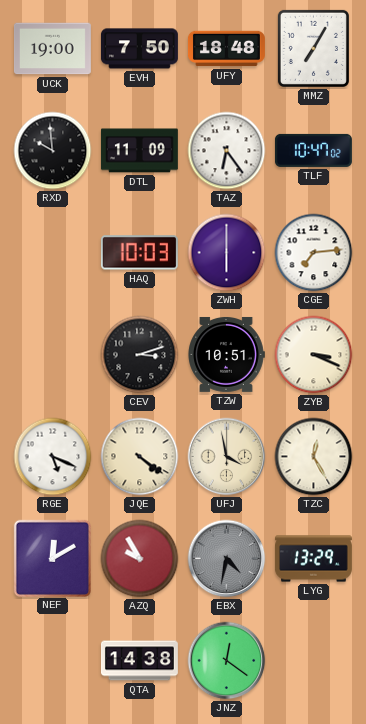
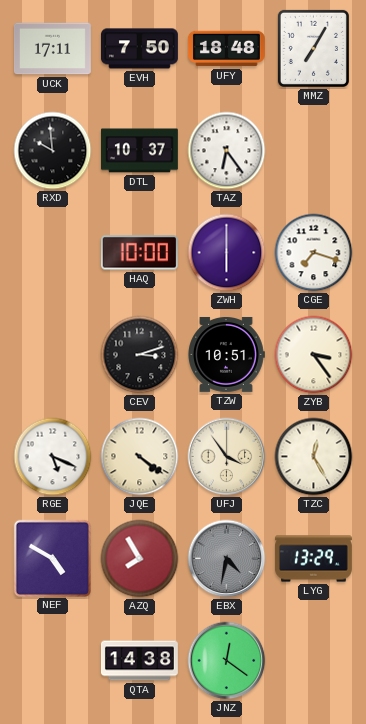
UCK: 19:00 -> 17:11
DTL: 11:09 -> 10:37
TLF: 10:47 -> none
HAQ: 10:03 -> 10:00
CGE: 7:14 -> 7:18
ZYB: 3:19 -> 3:24
UFJ: 3:58 -> 3:54
NEF: 12:10 -> 4:50
AZQ: 9:55 -> 7:55
